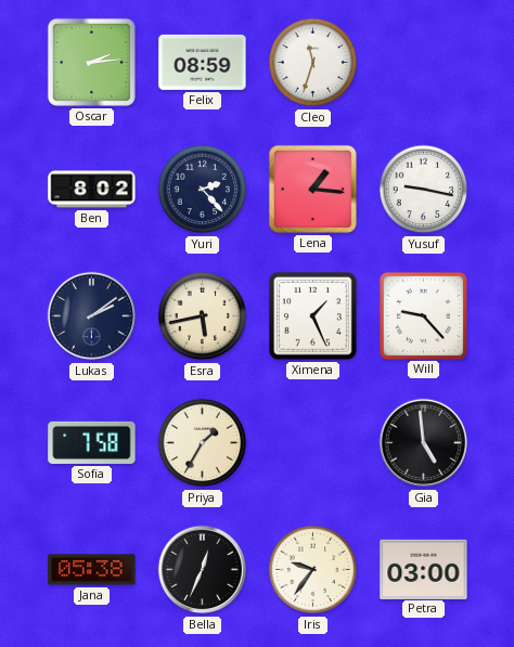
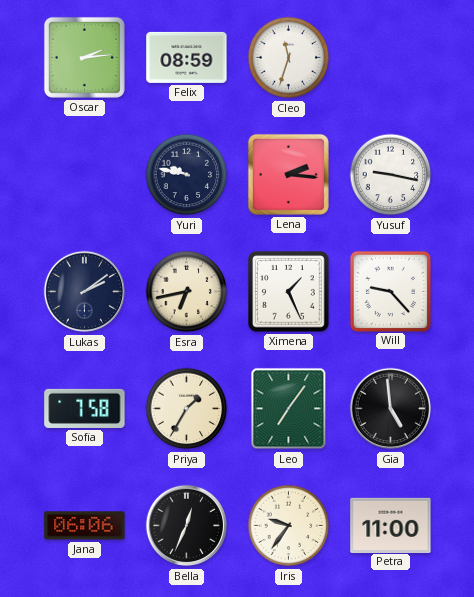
Ben: 8:02 -> none
Yuri: 2:23 -> 9:47
Lena: 1:16 -> 2:16
Esra: 5:43 -> 6:43
Leo: none -> 7:06
Jana: 05:38 -> 06:06
Petra: 03:00 -> 11:00
